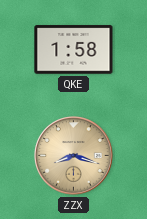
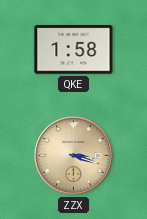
ZZX: 8:18 -> 3:18
